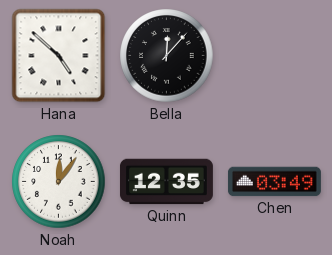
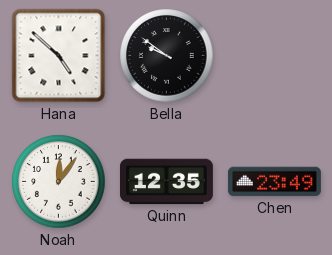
Bella: 12:07 -> 9:51
Chen: 03:49 -> 23:49
